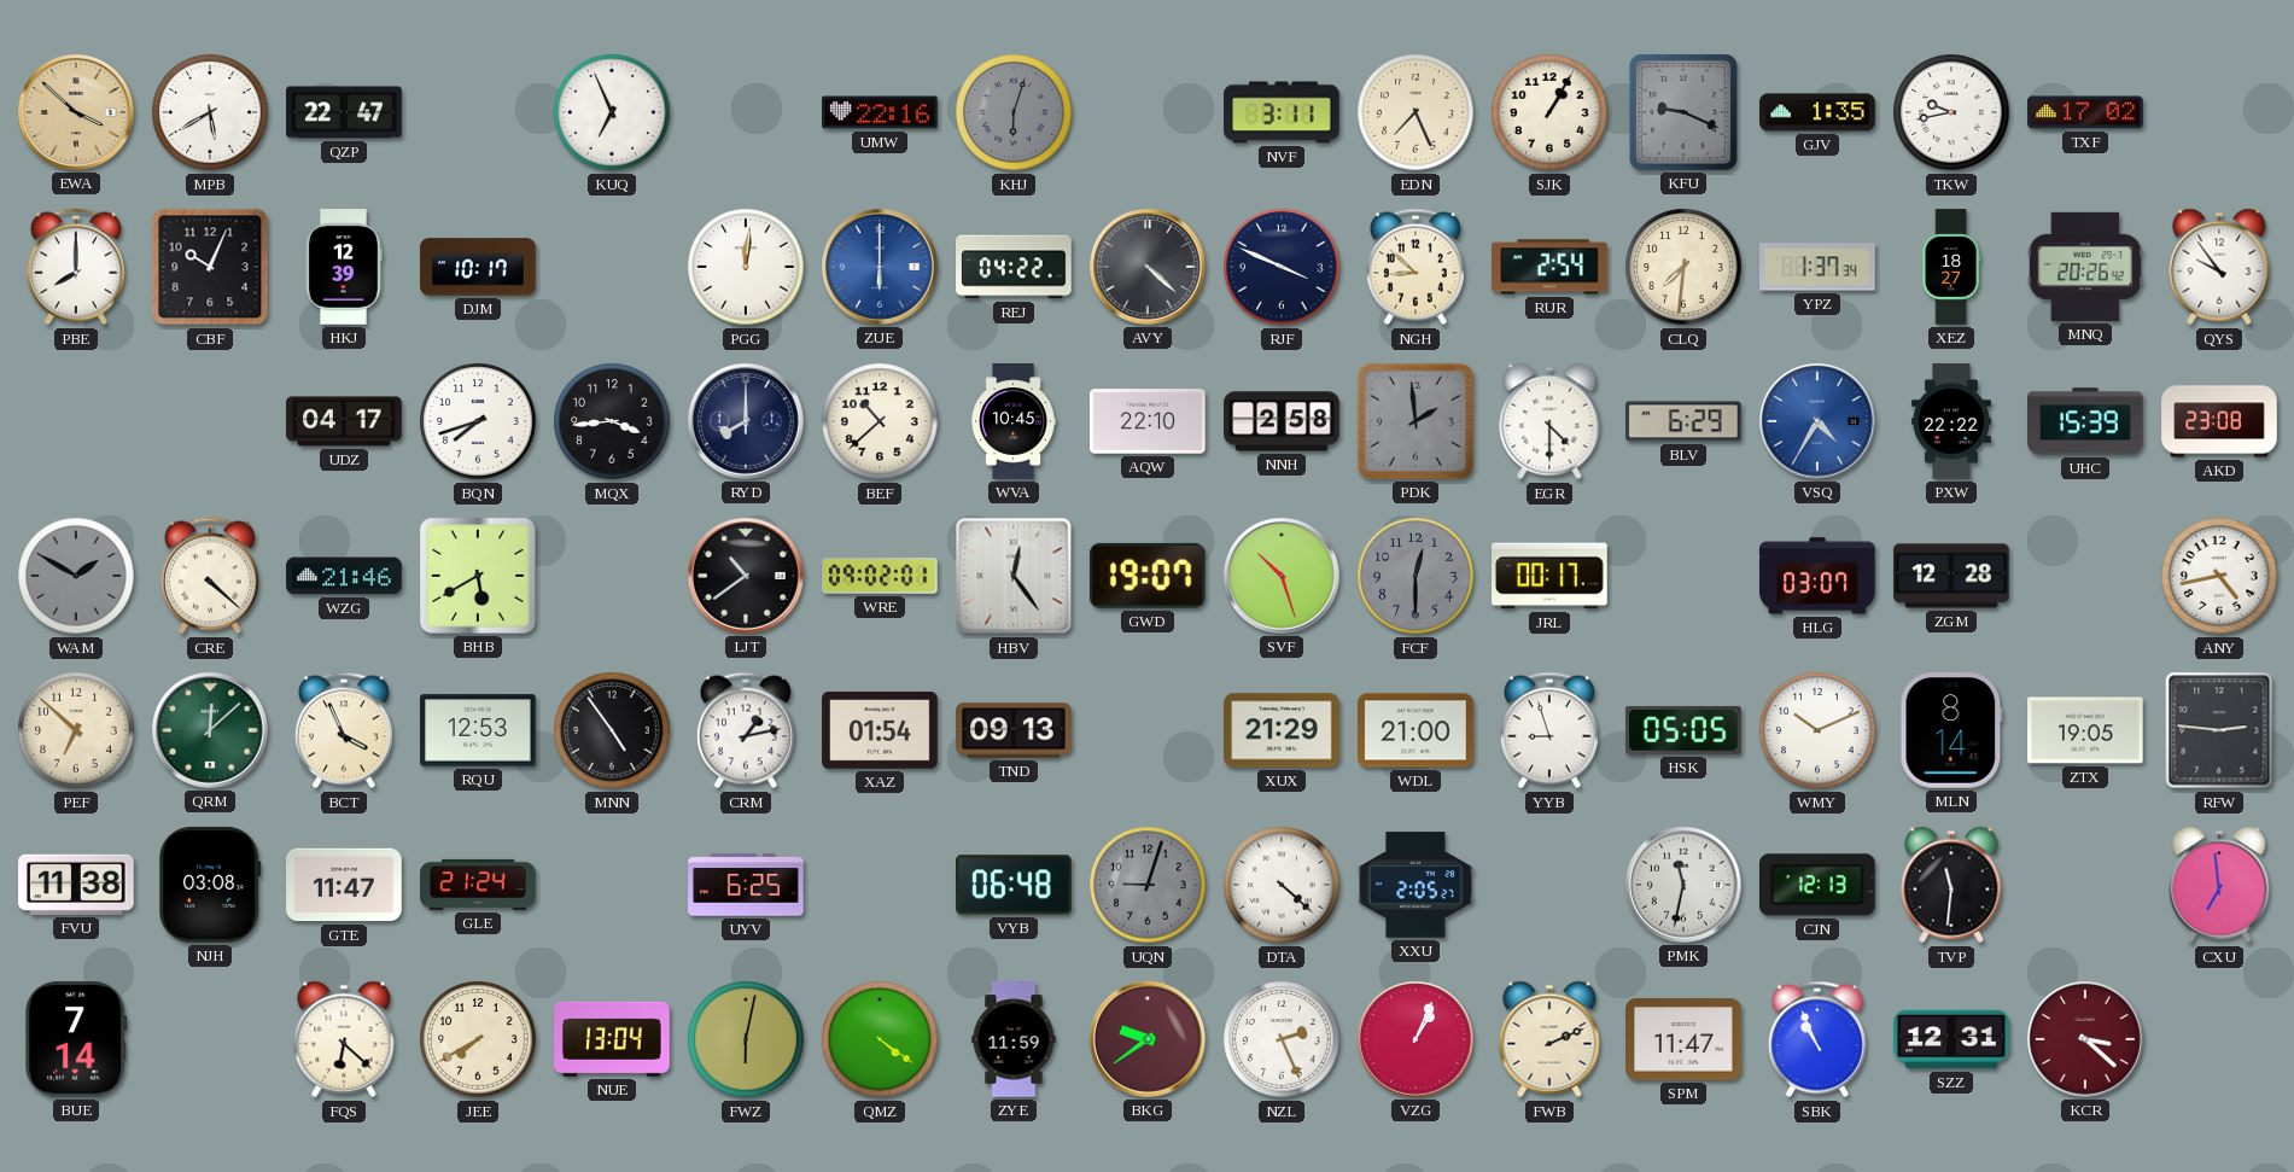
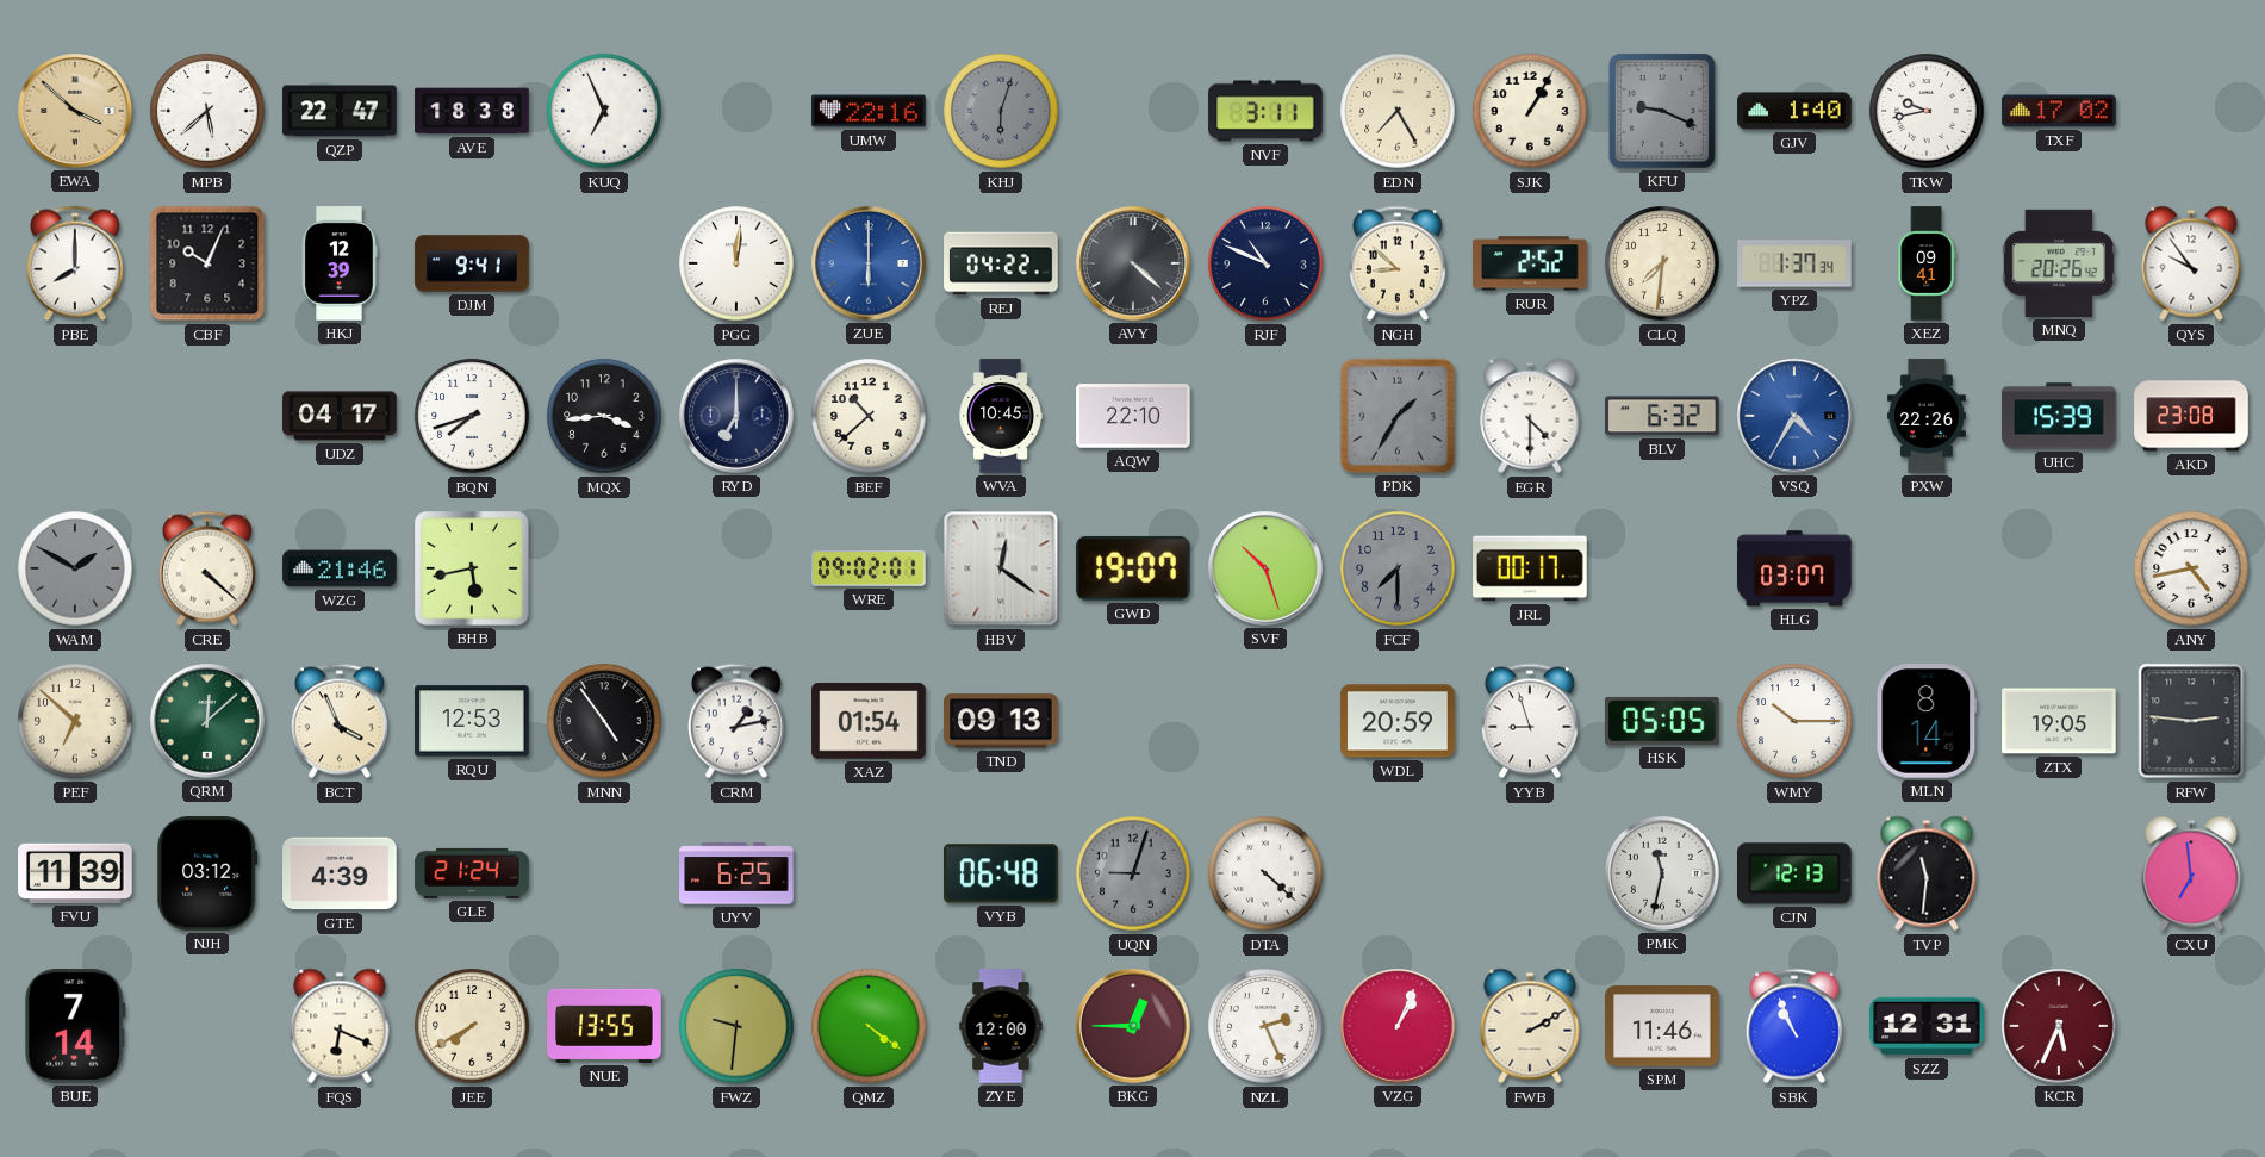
MPB: 5:40 -> 5:38
AVE: none -> 18:38
EDN: 7:26 -> 7:25
GJV: 1:35 -> 1:40
DJM: 10:17 -> 9:41
RJF: 3:49 -> 10:49
RUR: 2:54 -> 2:52
XEZ: 18:27 -> 09:41
RYD: 8:00 -> 7:00
NNH: 2:58 -> none
PDK: 1:59 -> 1:35
BLV: 6:29 -> 6:32
PXW: 22:22 -> 22:26
BHB: 5:40 -> 5:43
LJT: 10:39 -> none
HBV: 12:24 -> 12:21
FCF: 12:30 -> 7:30
ZGM: 12:28 -> none
XUX: 21:29 -> none
WDL: 21:00 -> 20:59
WMY: 10:11 -> 10:15
FVU: 11:38 -> 11:39
NJH: 03:08 -> 03:12
GTE: 11:47 -> 4:39
XXU: 2:05 -> none
FQS: 6:22 -> 6:19
NUE: 13:04 -> 13:55
FWZ: 6:02 -> 9:31
ZYE: 11:59 -> 12:00
BKG: 9:39 -> 12:45
FWB: 2:11 -> 2:10
SPM: 11:47 -> 11:46
KCR: 3:22 -> 5:34
